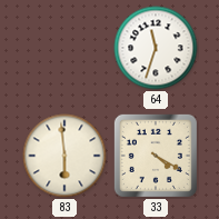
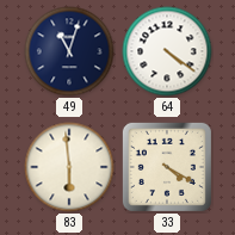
49: none -> 11:03
64: 11:33 -> 4:21
